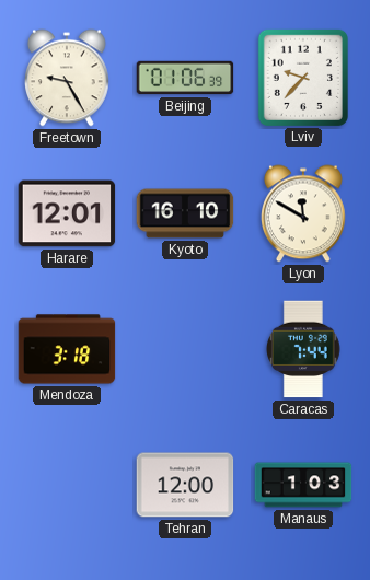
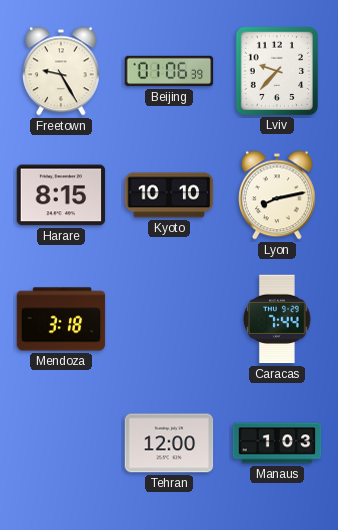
Harare: 12:01 -> 8:15
Kyoto: 16:10 -> 10:10
Lyon: 11:50 -> 8:13
